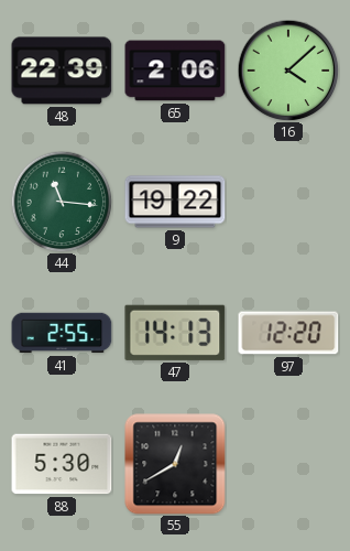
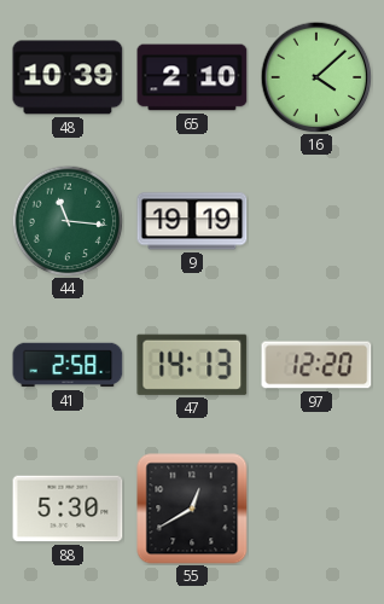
48: 22:39 -> 10:39
65: 2:06 -> 2:10
9: 19:22 -> 19:19
41: 2:55 -> 2:58
